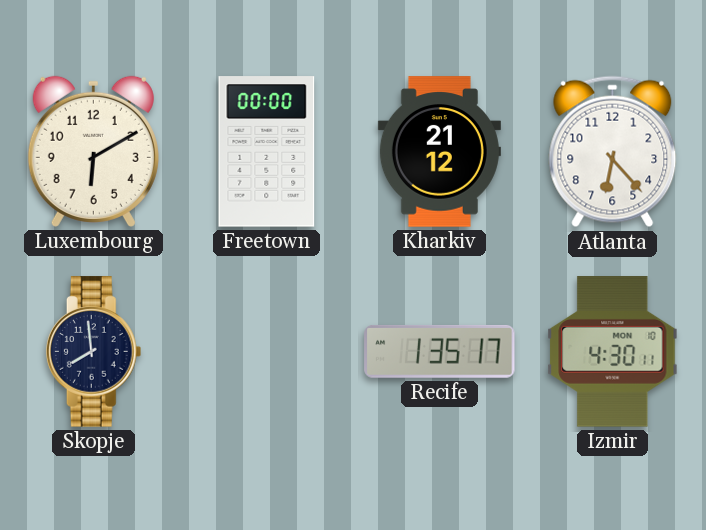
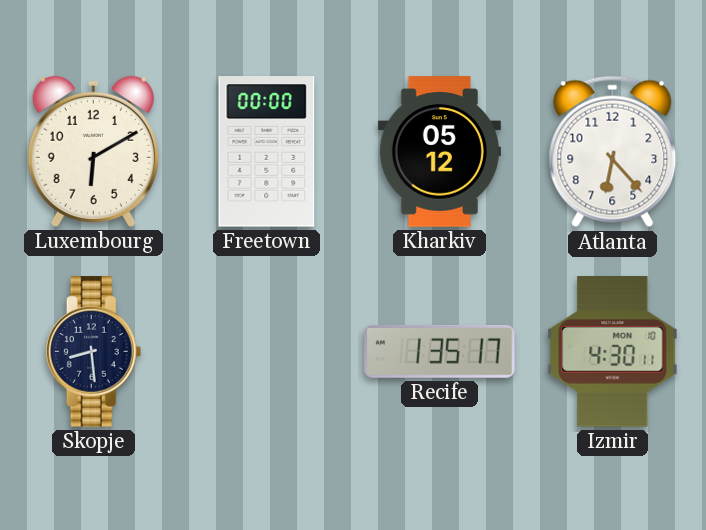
Kharkiv: 21:12 -> 05:12
Skopje: 7:59 -> 8:29
